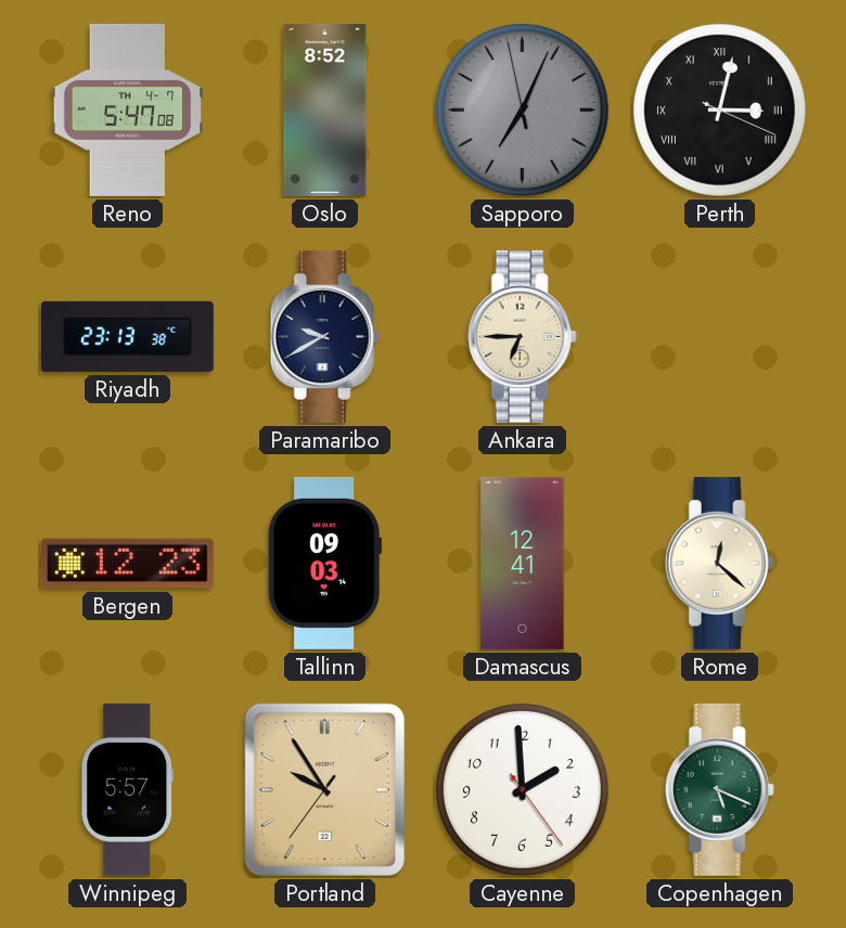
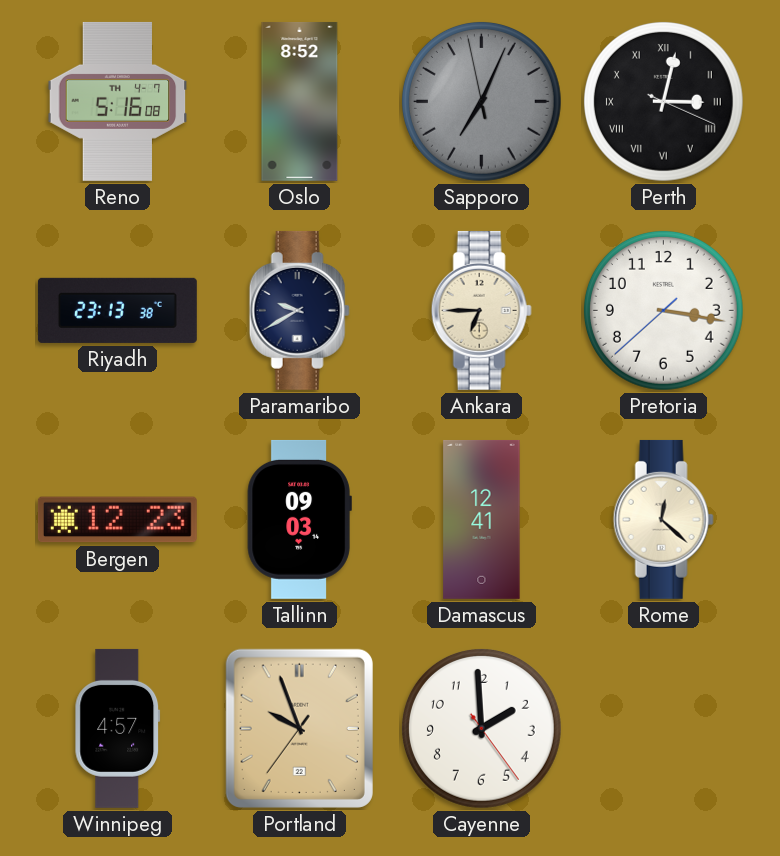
Reno: 5:47 -> 5:16
Pretoria: none -> 3:16
Winnipeg: 5:57 -> 4:57
Portland: 9:54 -> 9:56
Copenhagen: 5:19 -> none
